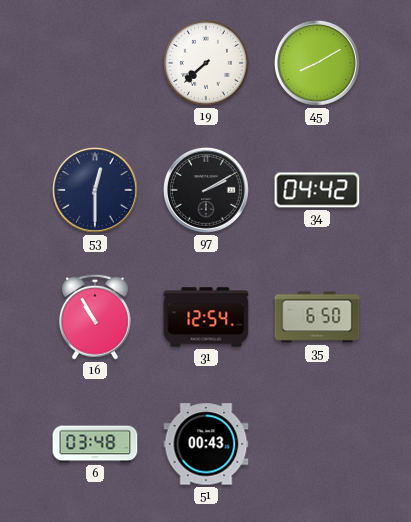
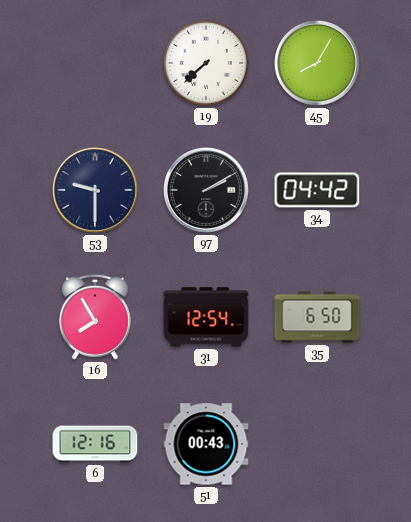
45: 8:10 -> 8:05
53: 12:30 -> 9:30
16: 10:55 -> 7:55
6: 03:48 -> 12:16
